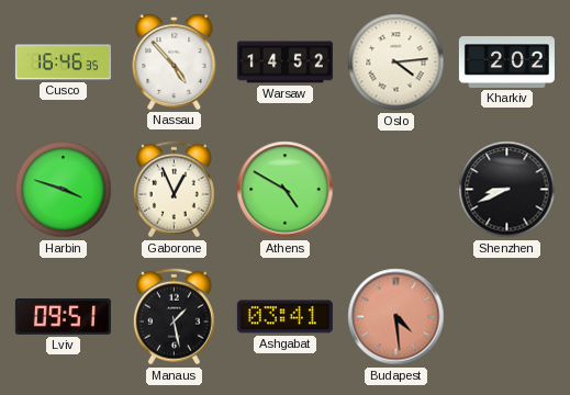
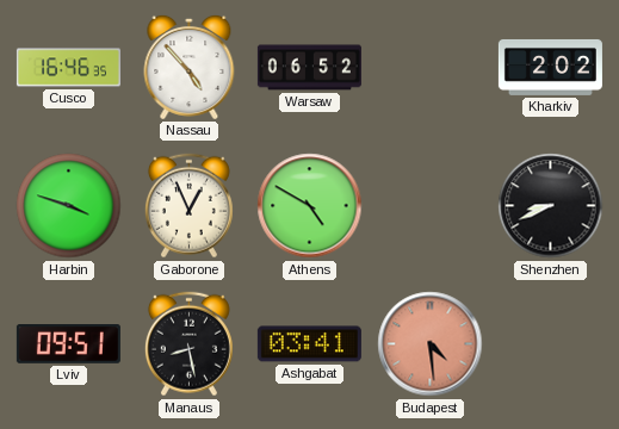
Warsaw: 14:52 -> 06:52
Oslo: 4:14 -> none
Manaus: 1:28 -> 8:28
